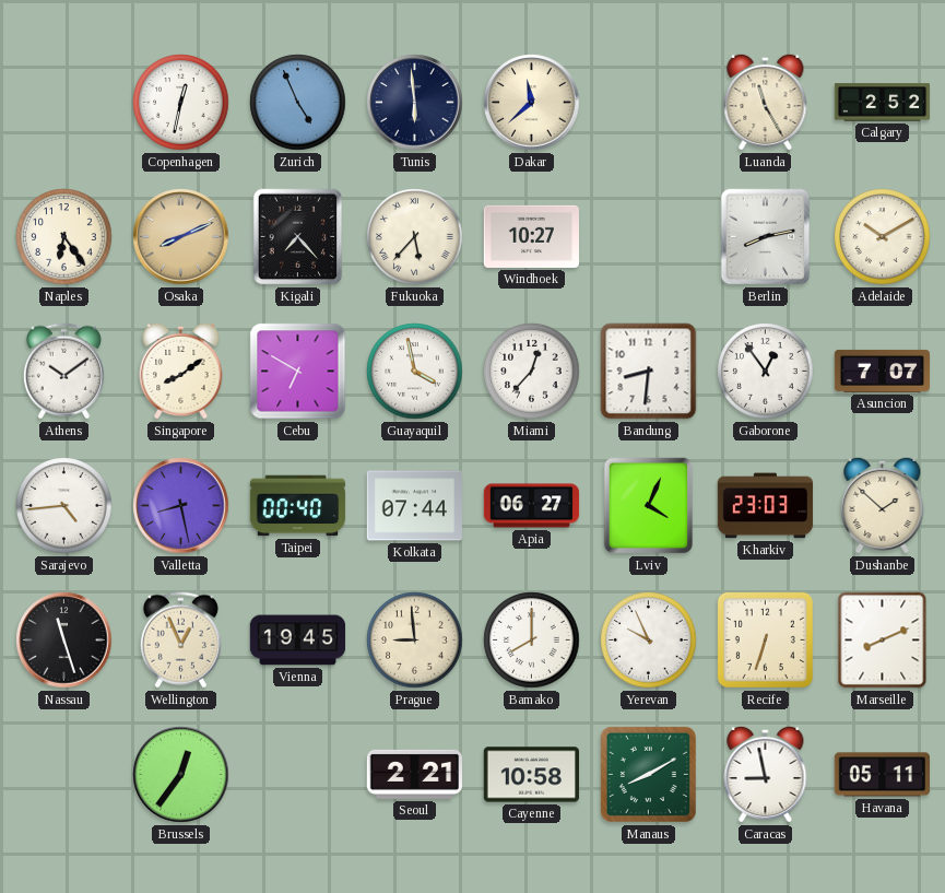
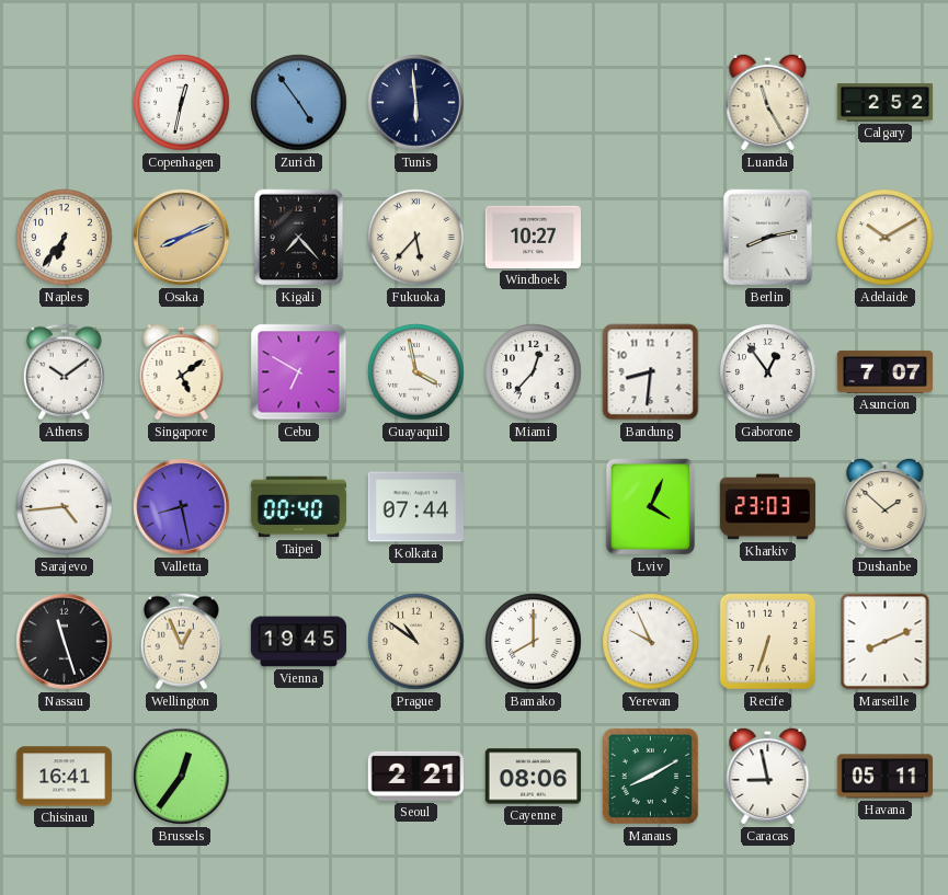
Zurich: 4:56 -> 4:54
Dakar: 11:38 -> none
Naples: 6:24 -> 6:36
Singapore: 8:09 -> 5:09
Apia: 06:27 -> none
Prague: 8:59 -> 10:51
Chisinau: none -> 16:41
Cayenne: 10:58 -> 08:06
